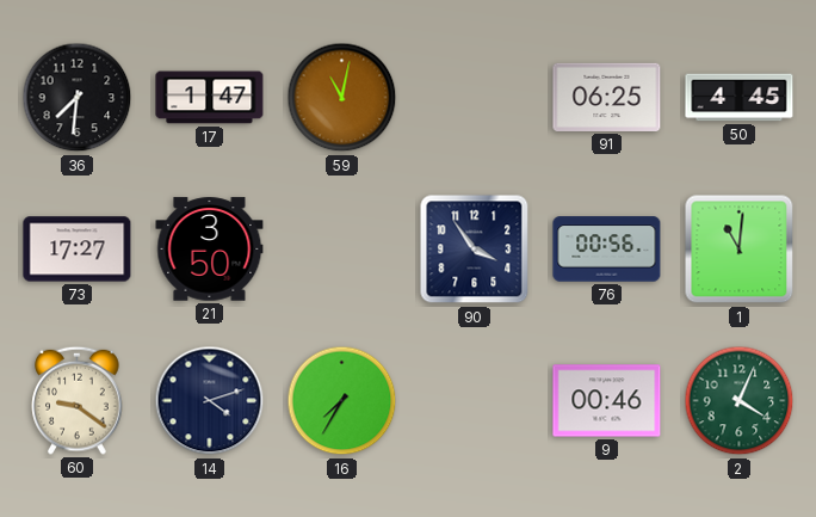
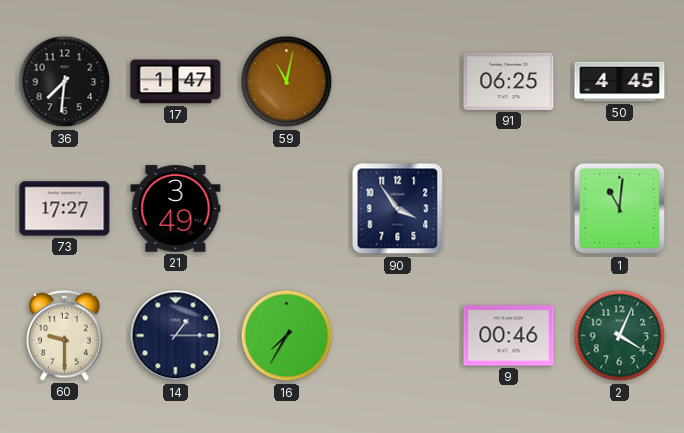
21: 3:50 -> 3:49
76: 00:56 -> none
60: 9:21 -> 9:30
14: 4:12 -> 1:15
